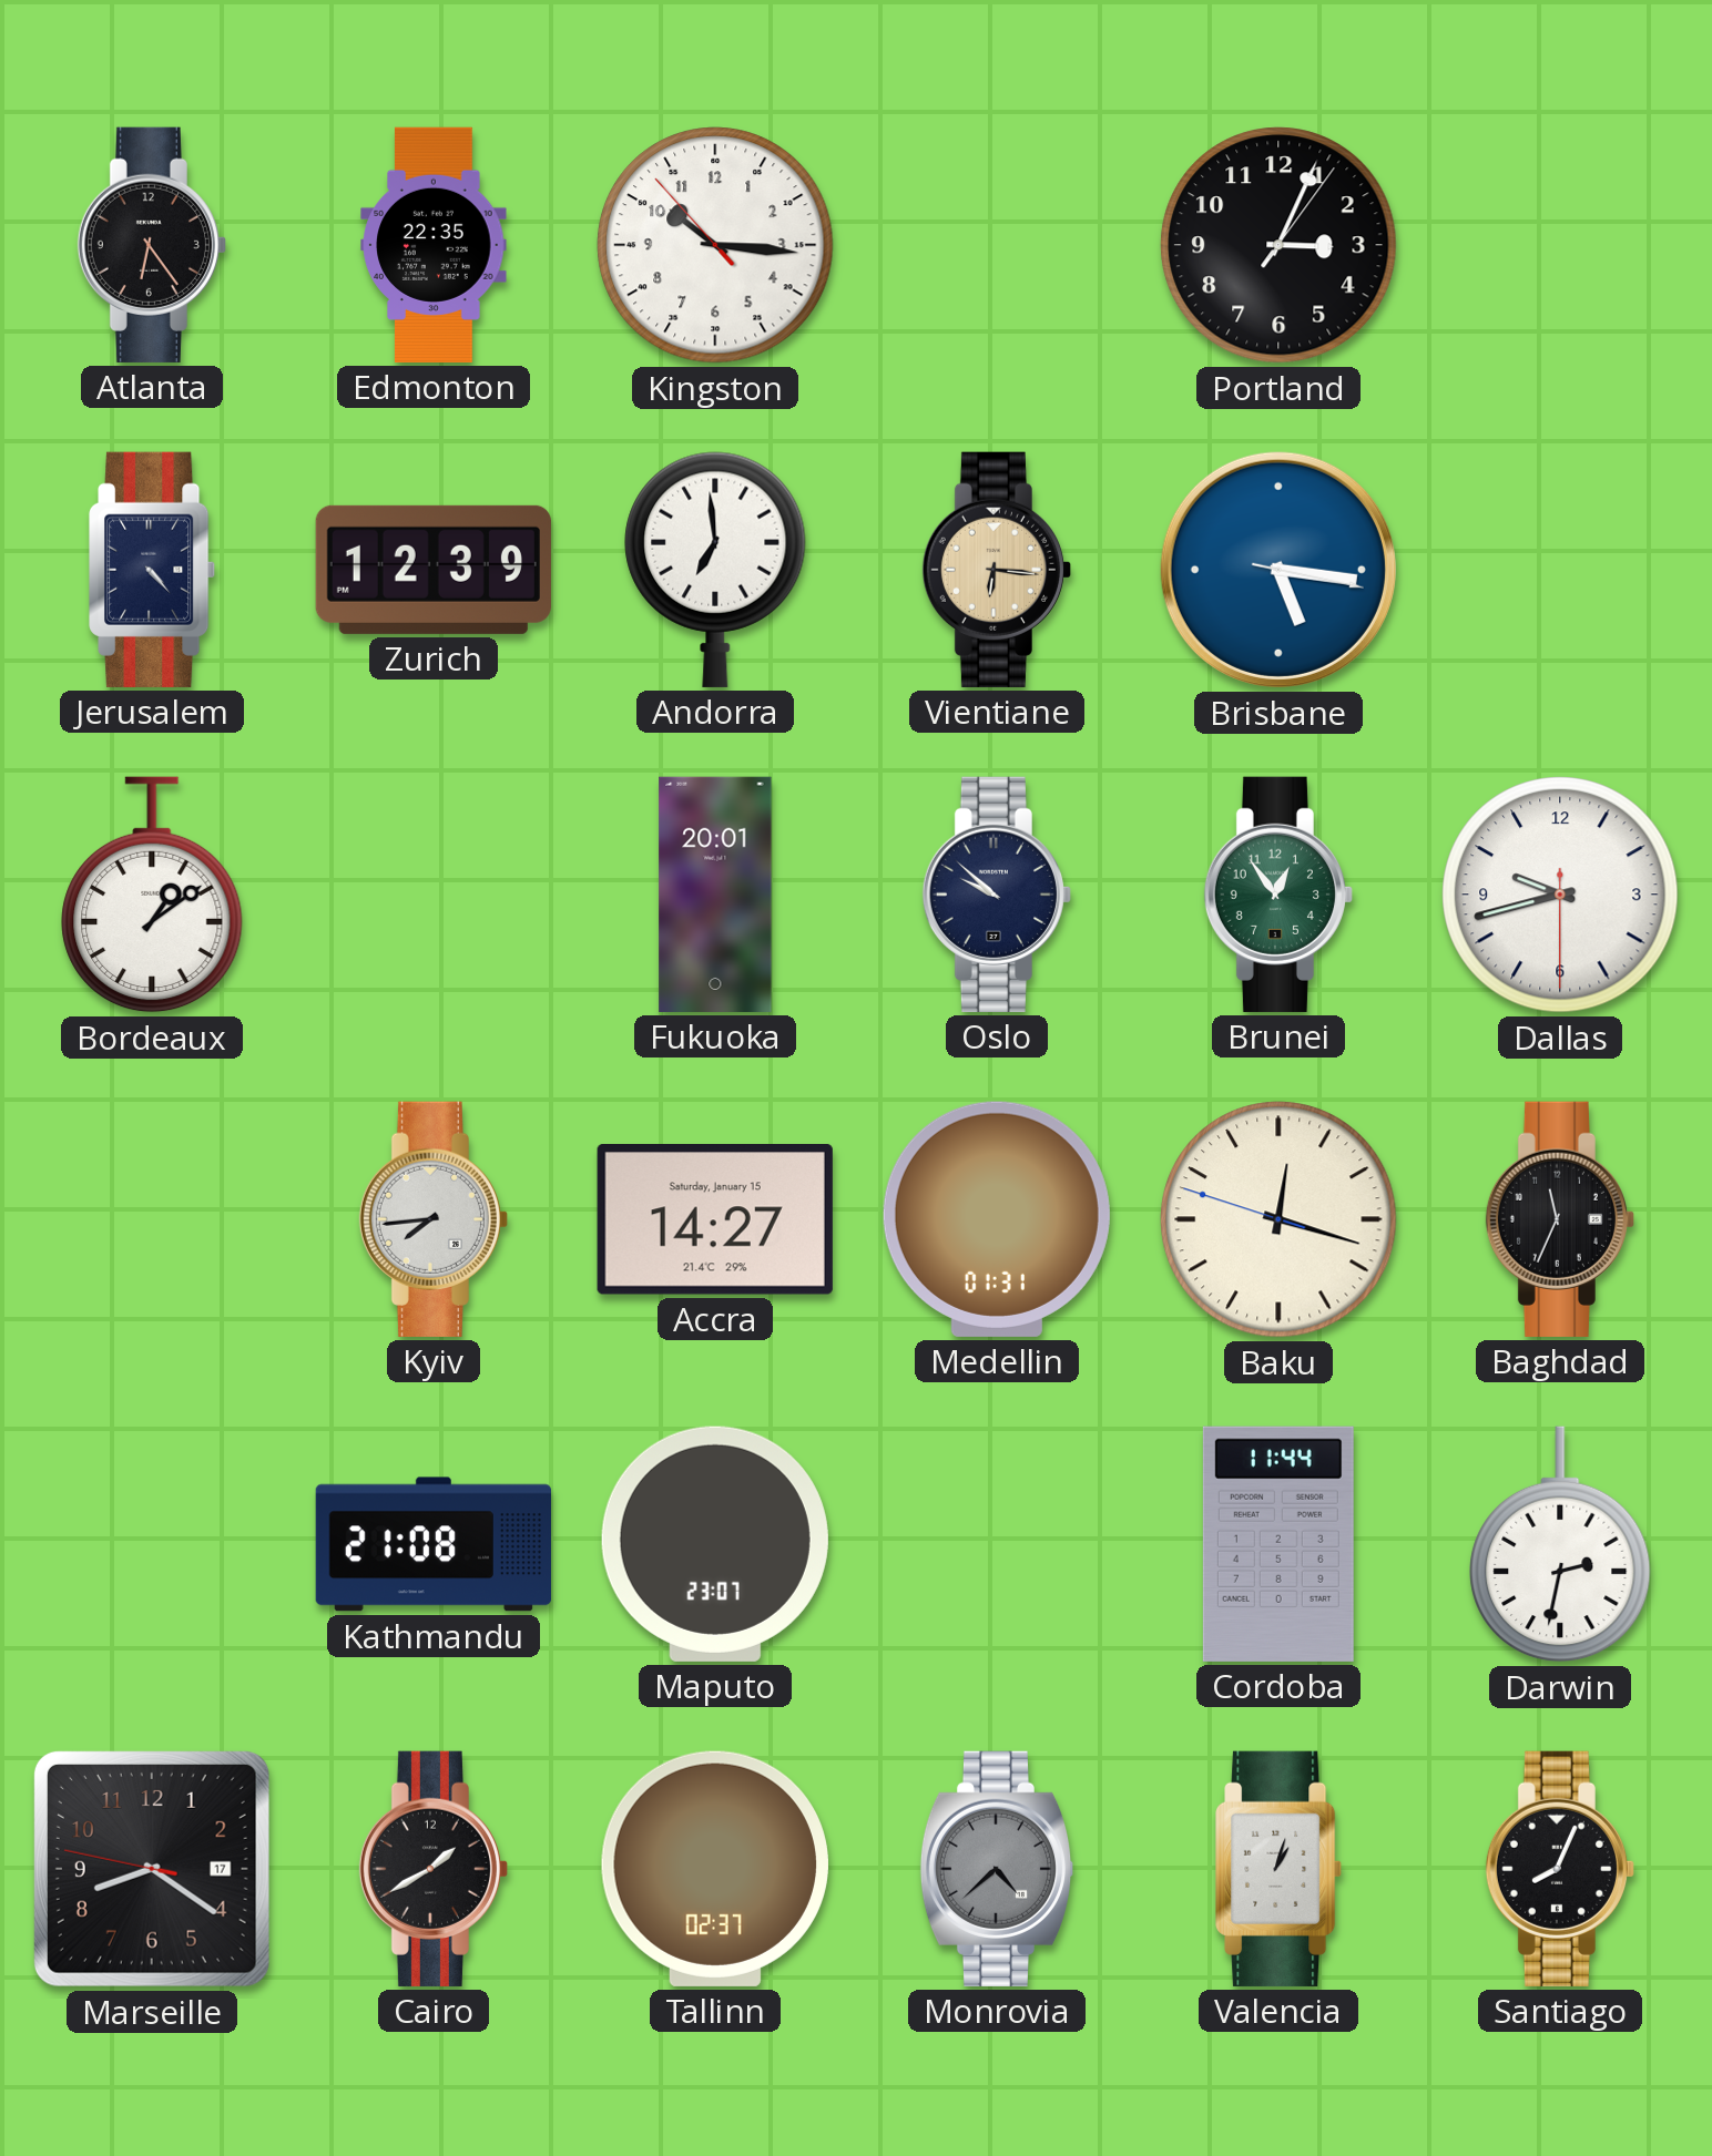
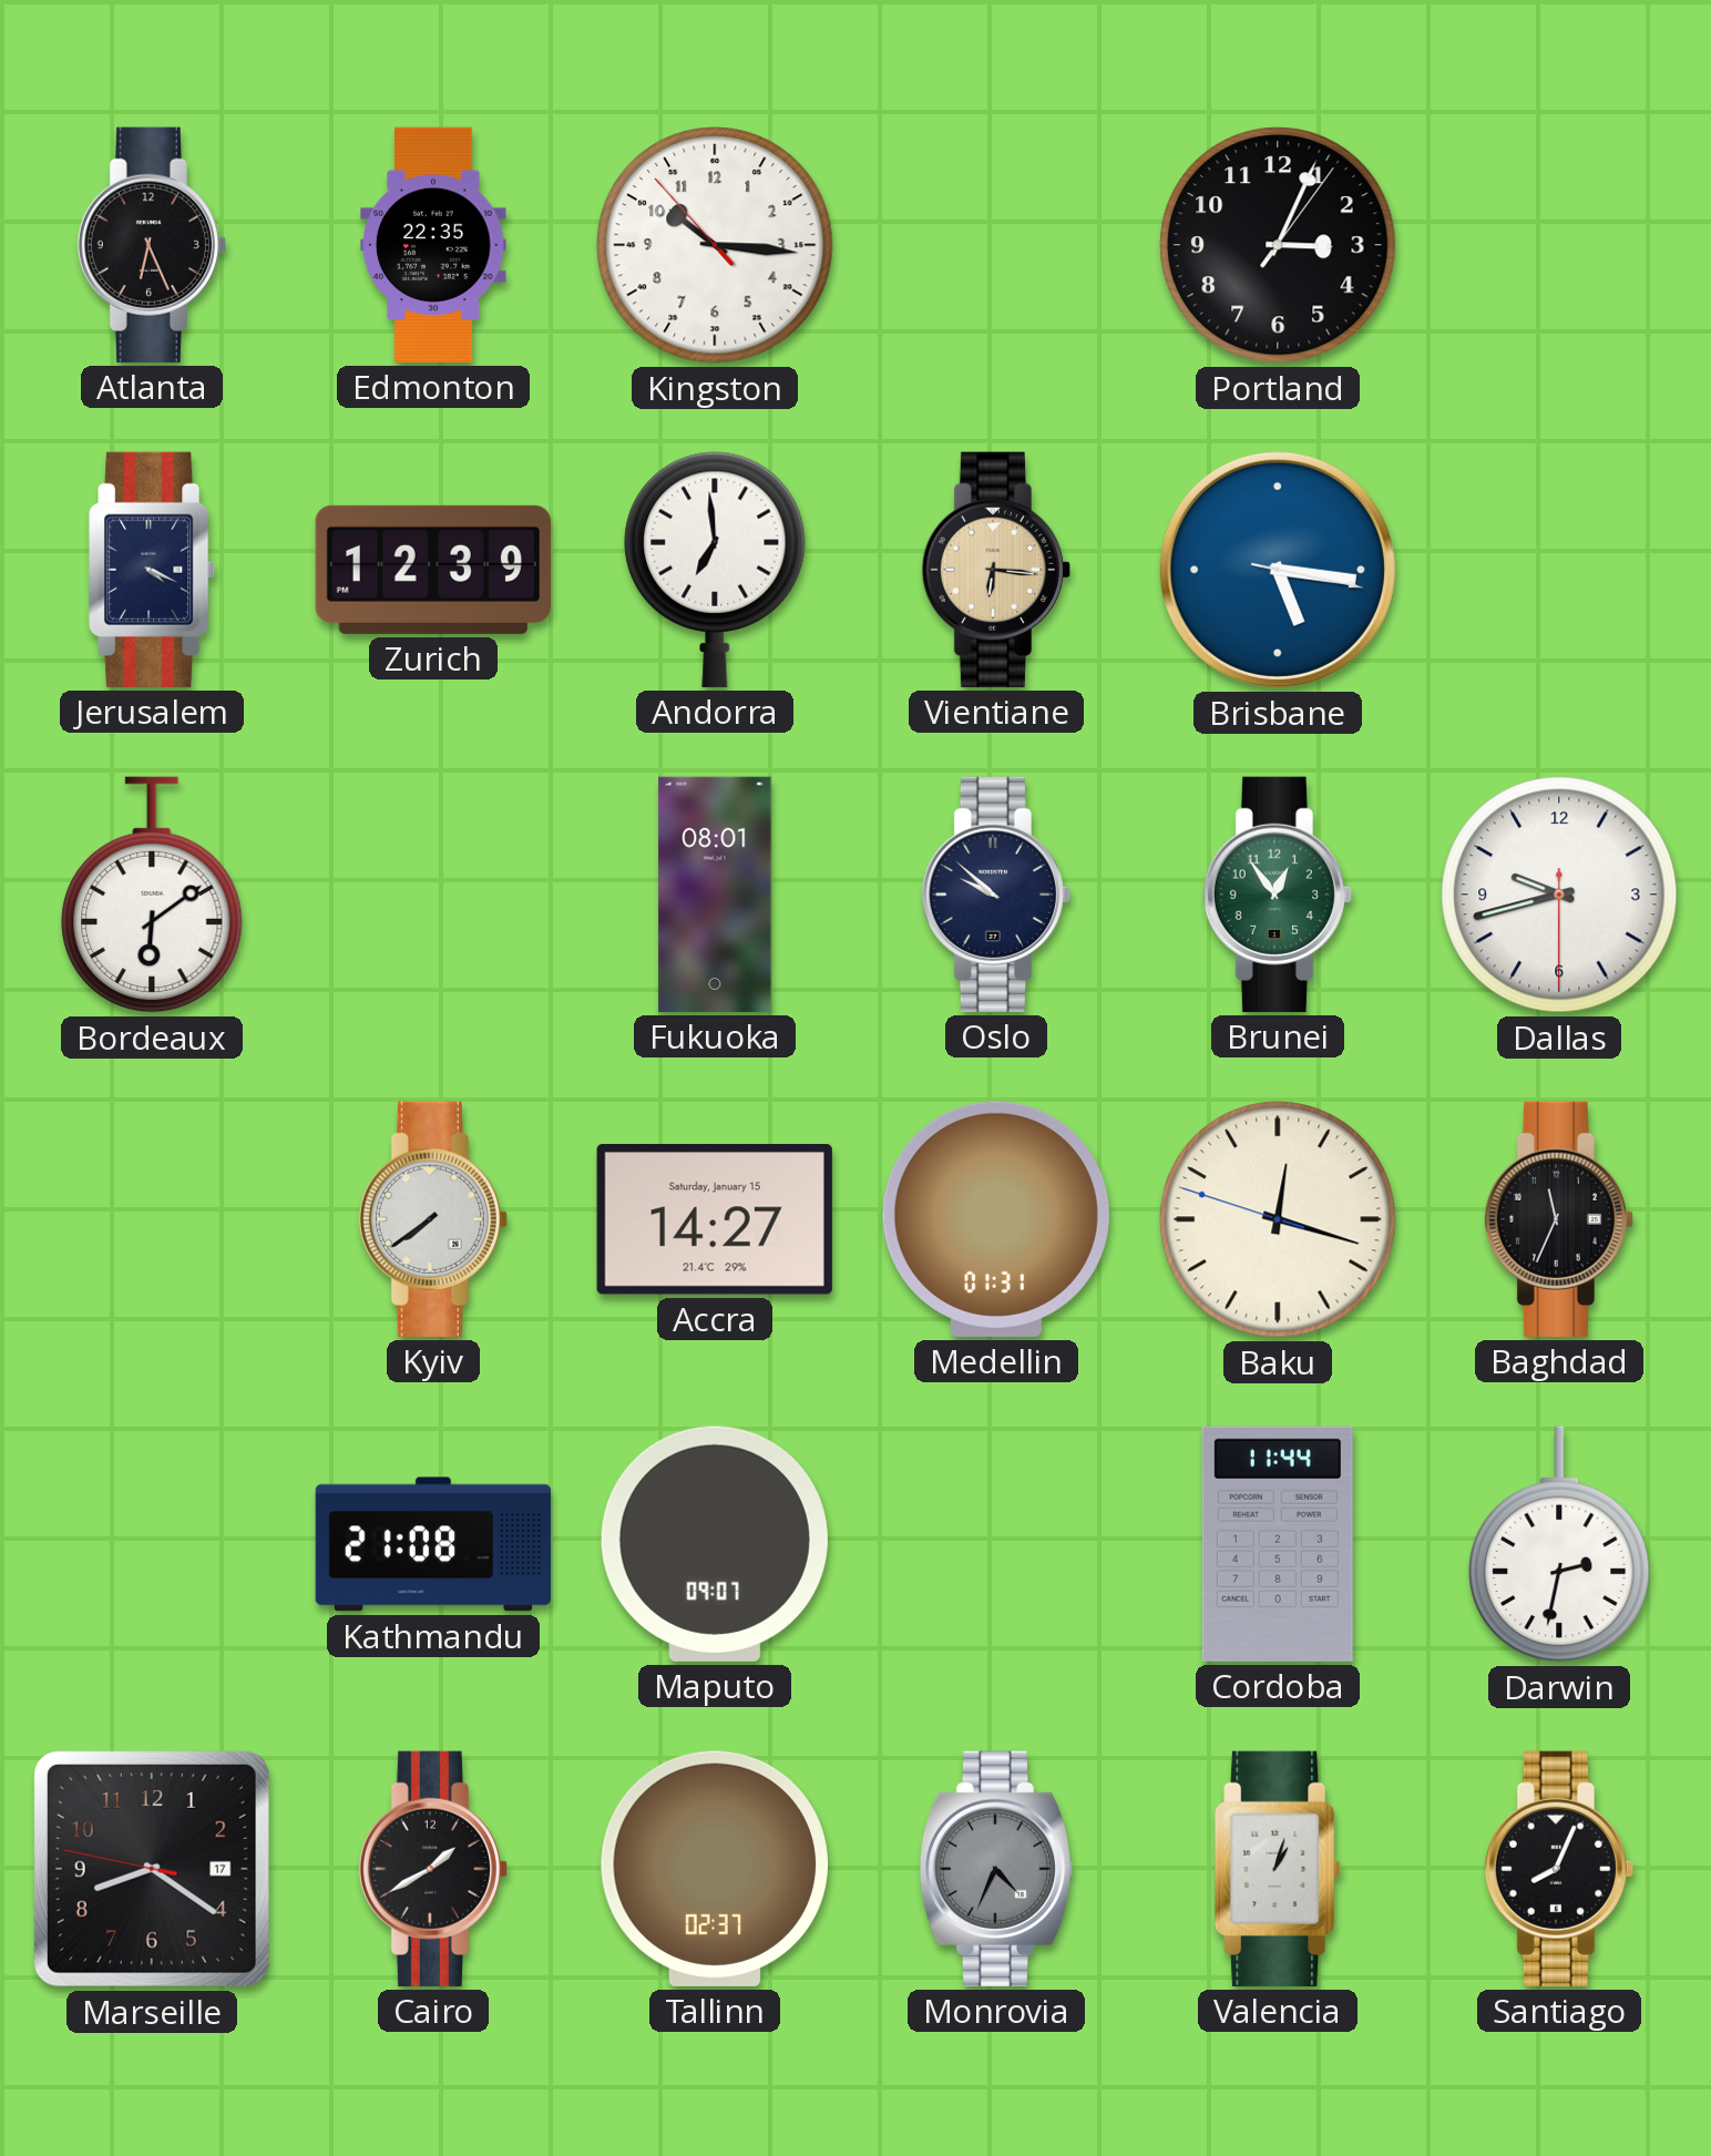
Atlanta: 6:24 -> 6:26
Jerusalem: 4:23 -> 4:19
Bordeaux: 1:09 -> 6:09
Fukuoka: 20:01 -> 08:01
Kyiv: 7:44 -> 7:39
Maputo: 23:07 -> 09:07
Monrovia: 4:38 -> 4:34
